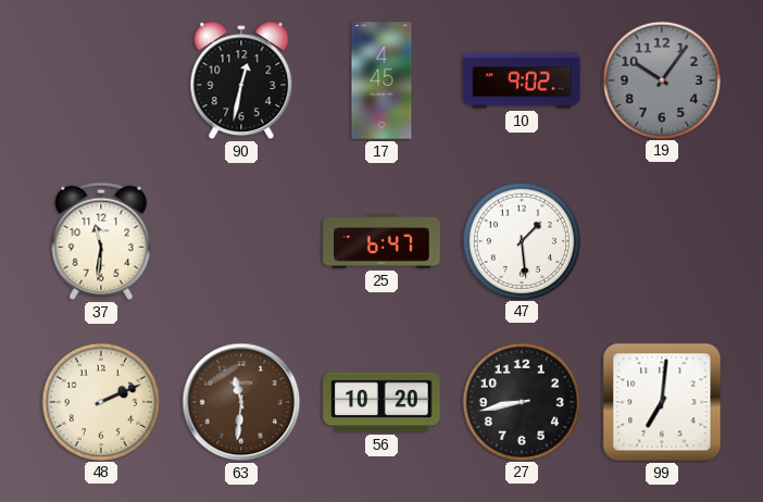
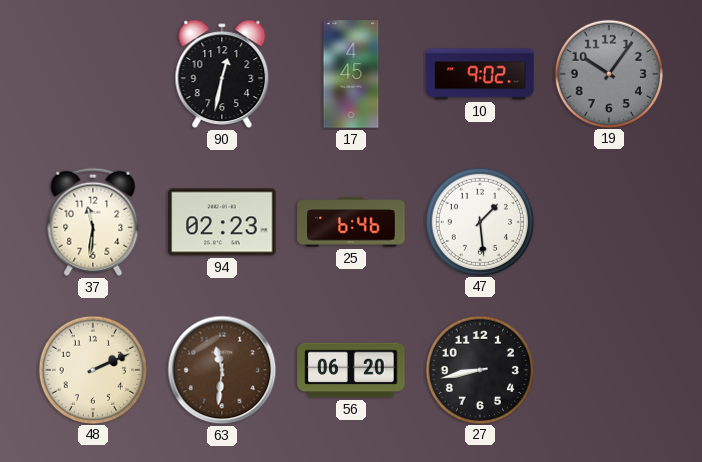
94: none -> 02:23
25: 6:47 -> 6:46
56: 10:20 -> 06:20
99: 7:01 -> none
